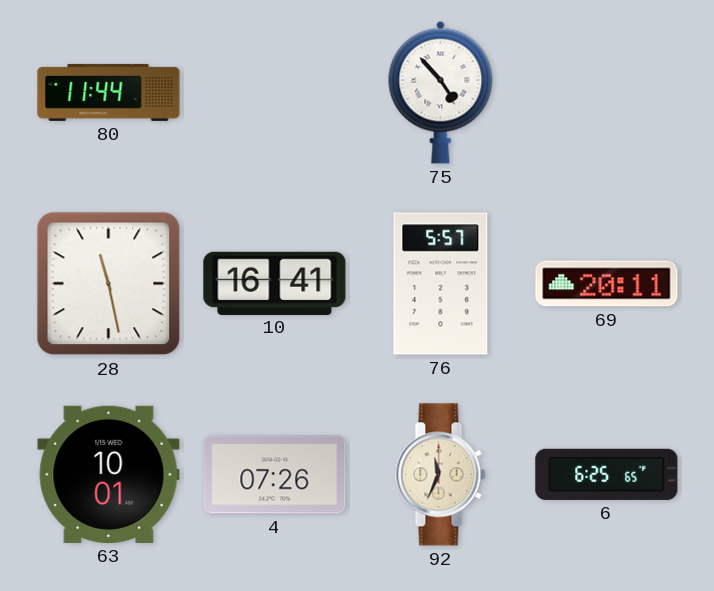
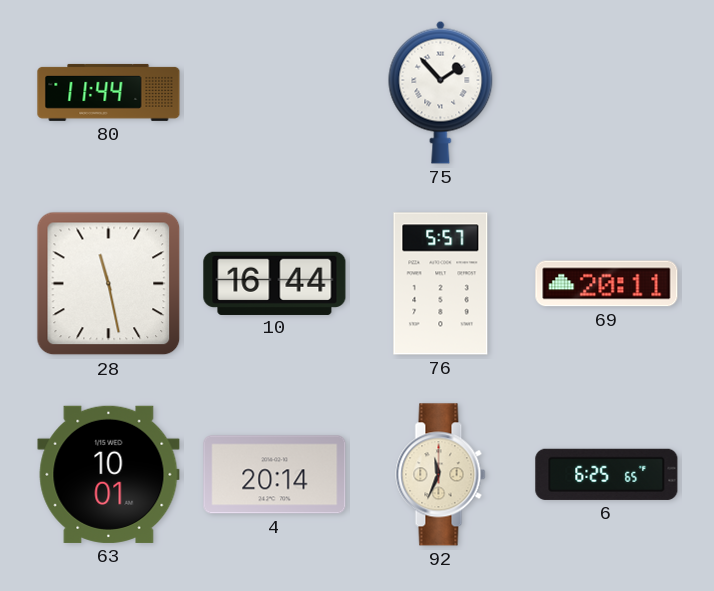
75: 4:53 -> 1:53
10: 16:41 -> 16:44
4: 07:26 -> 20:14
